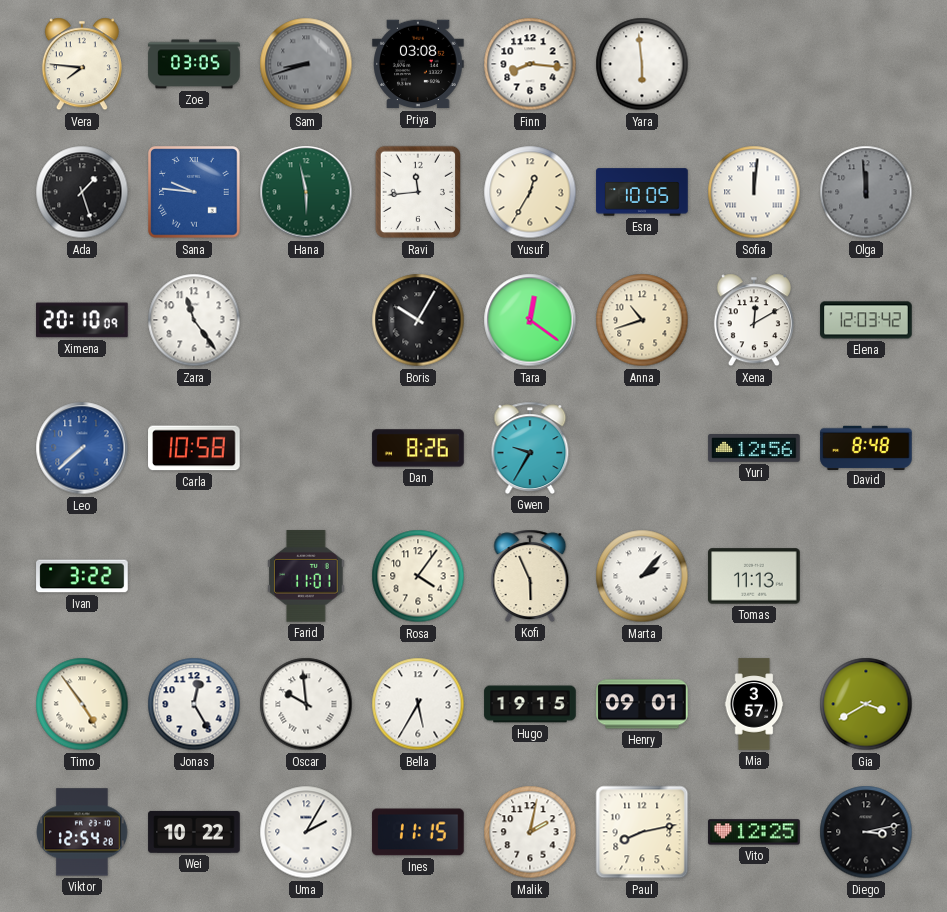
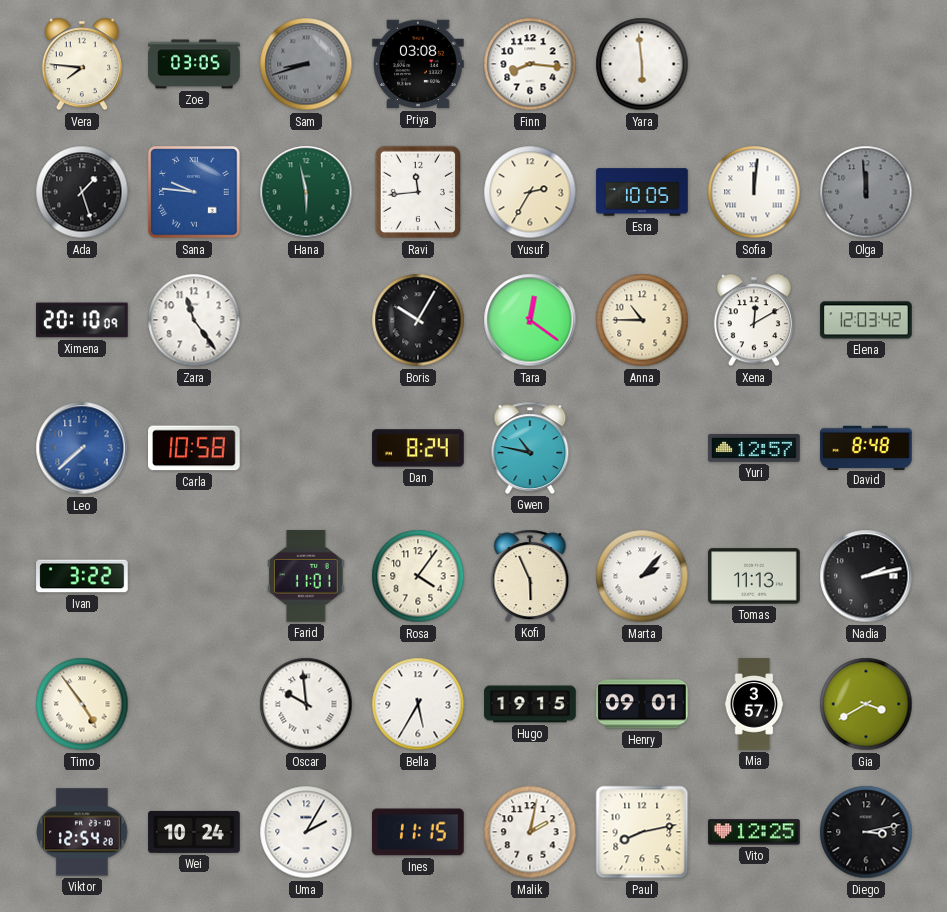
Yusuf: 12:35 -> 2:35
Anna: 10:42 -> 10:45
Dan: 8:26 -> 8:24
Gwen: 9:35 -> 10:47
Yuri: 12:56 -> 12:57
Nadia: none -> 2:13
Jonas: 12:25 -> none
Wei: 10:22 -> 10:24
